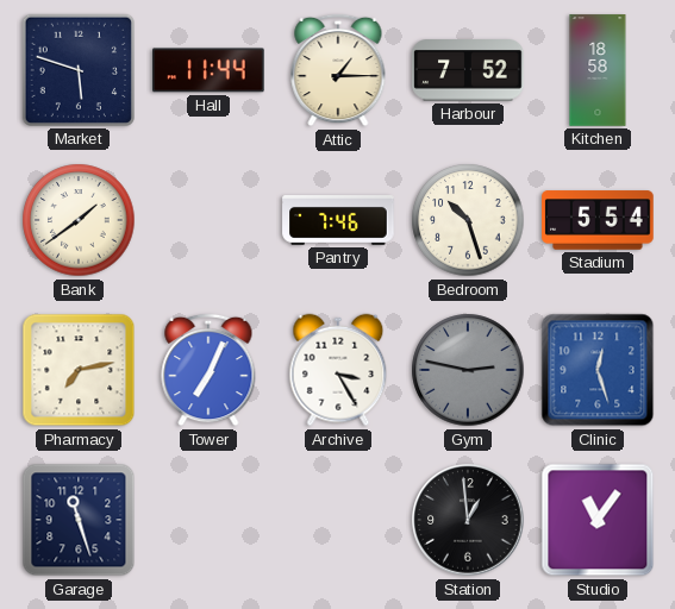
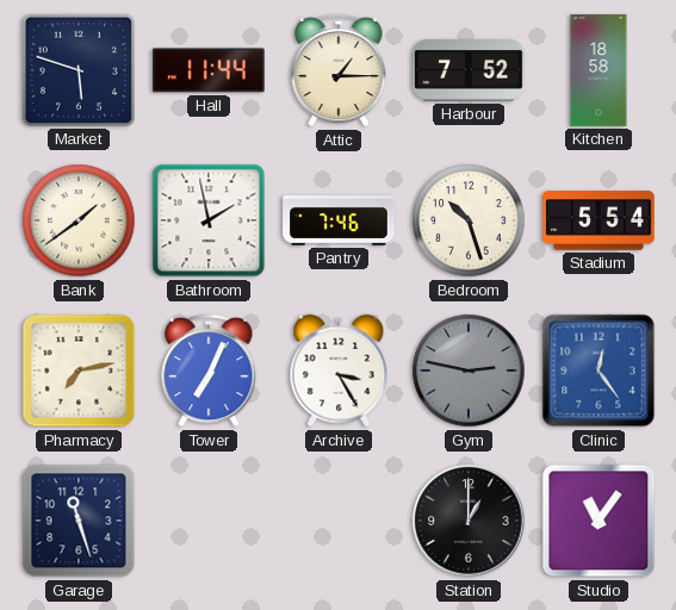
Bathroom: none -> 1:58
Clinic: 12:27 -> 12:24
Station: 12:59 -> 1:00
